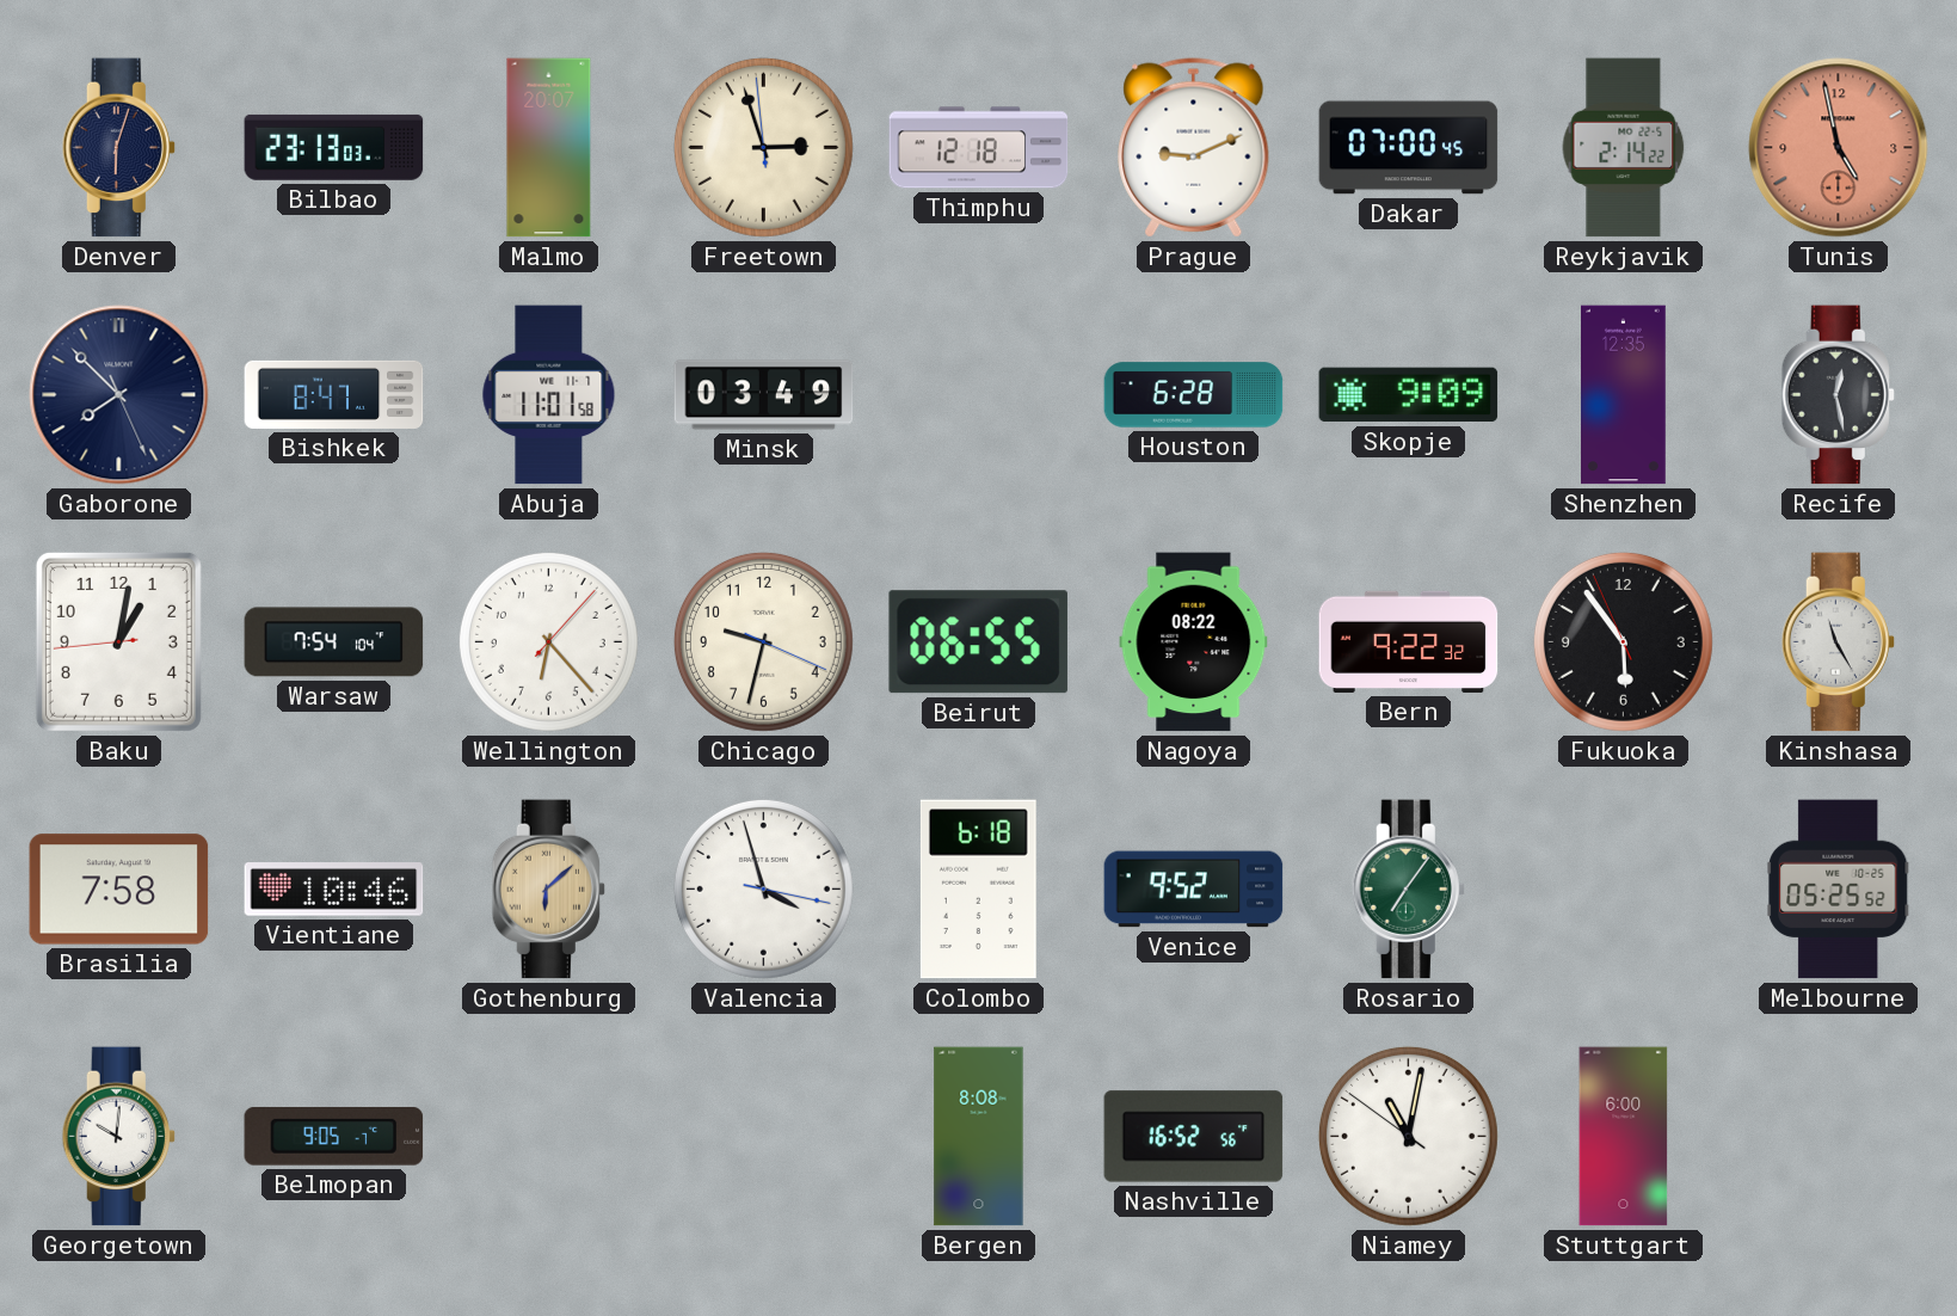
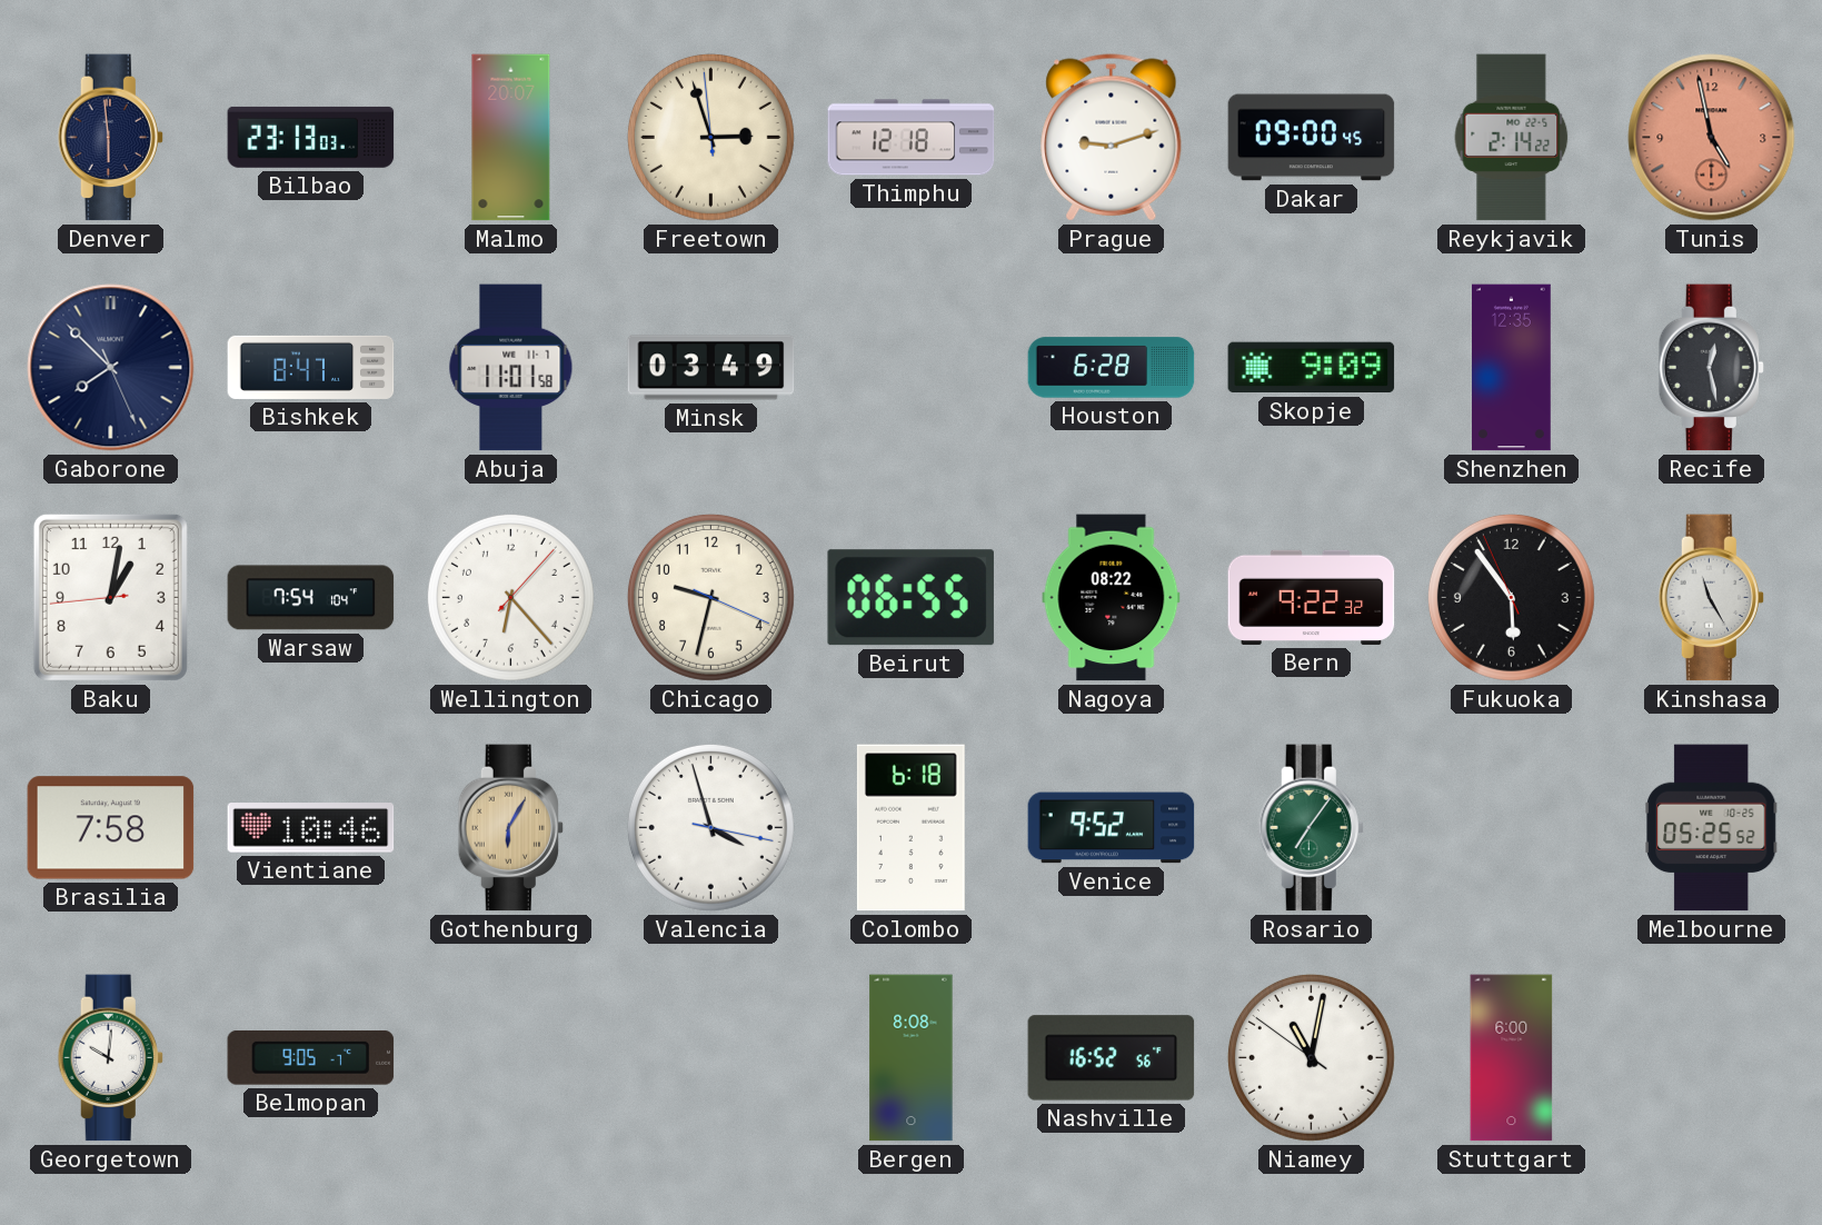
Denver: 6:03 -> 5:59
Prague: 9:11 -> 9:12
Dakar: 07:00 -> 09:00
Gothenburg: 6:08 -> 6:05
